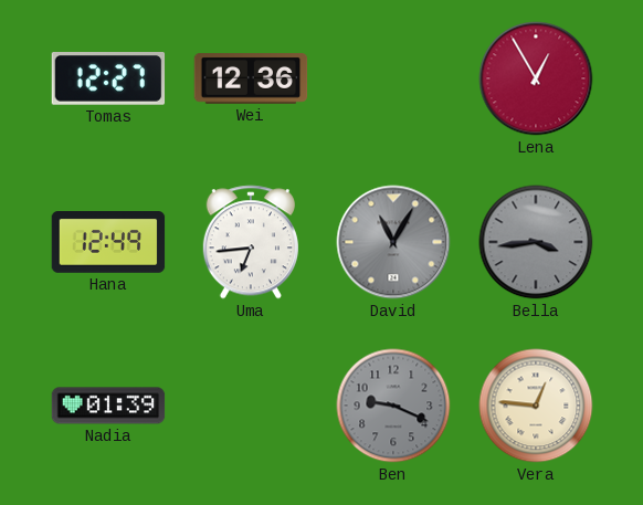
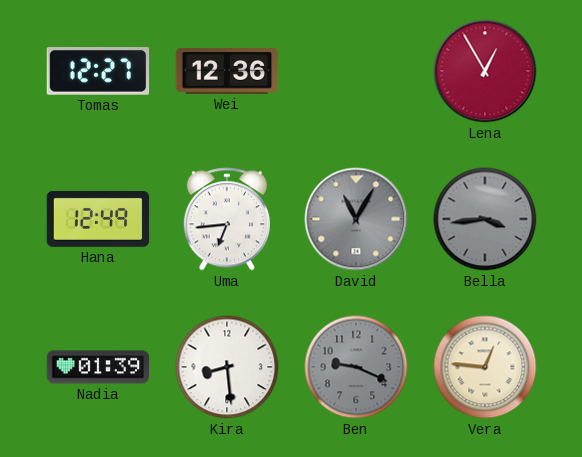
Kira: none -> 8:29
